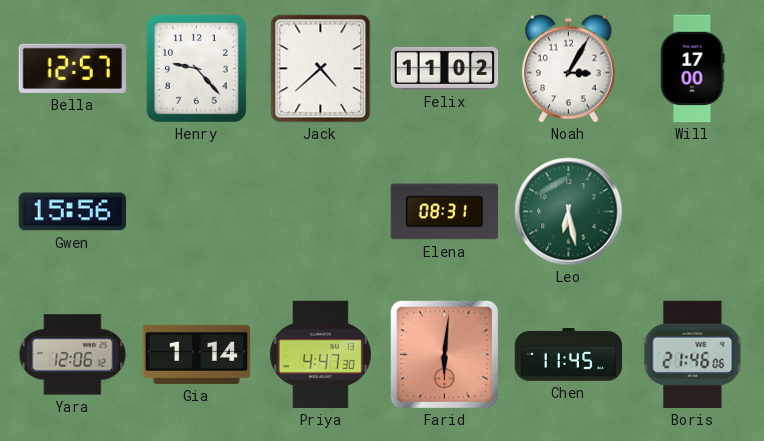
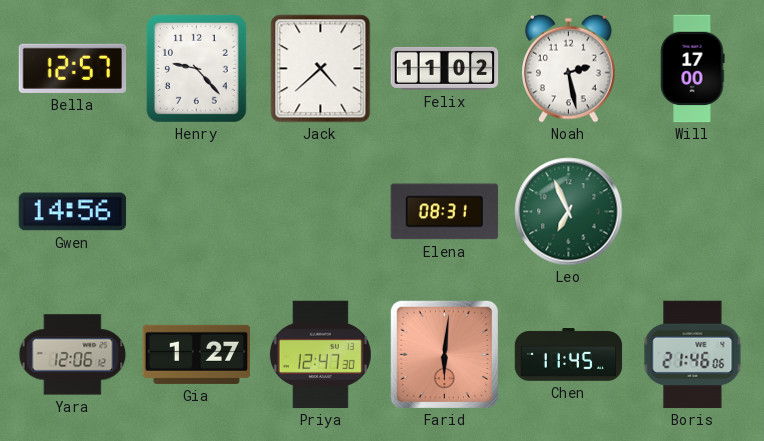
Noah: 3:05 -> 2:28
Gwen: 15:56 -> 14:56
Leo: 6:28 -> 6:56
Gia: 1:14 -> 1:27
Priya: 4:47 -> 12:47
